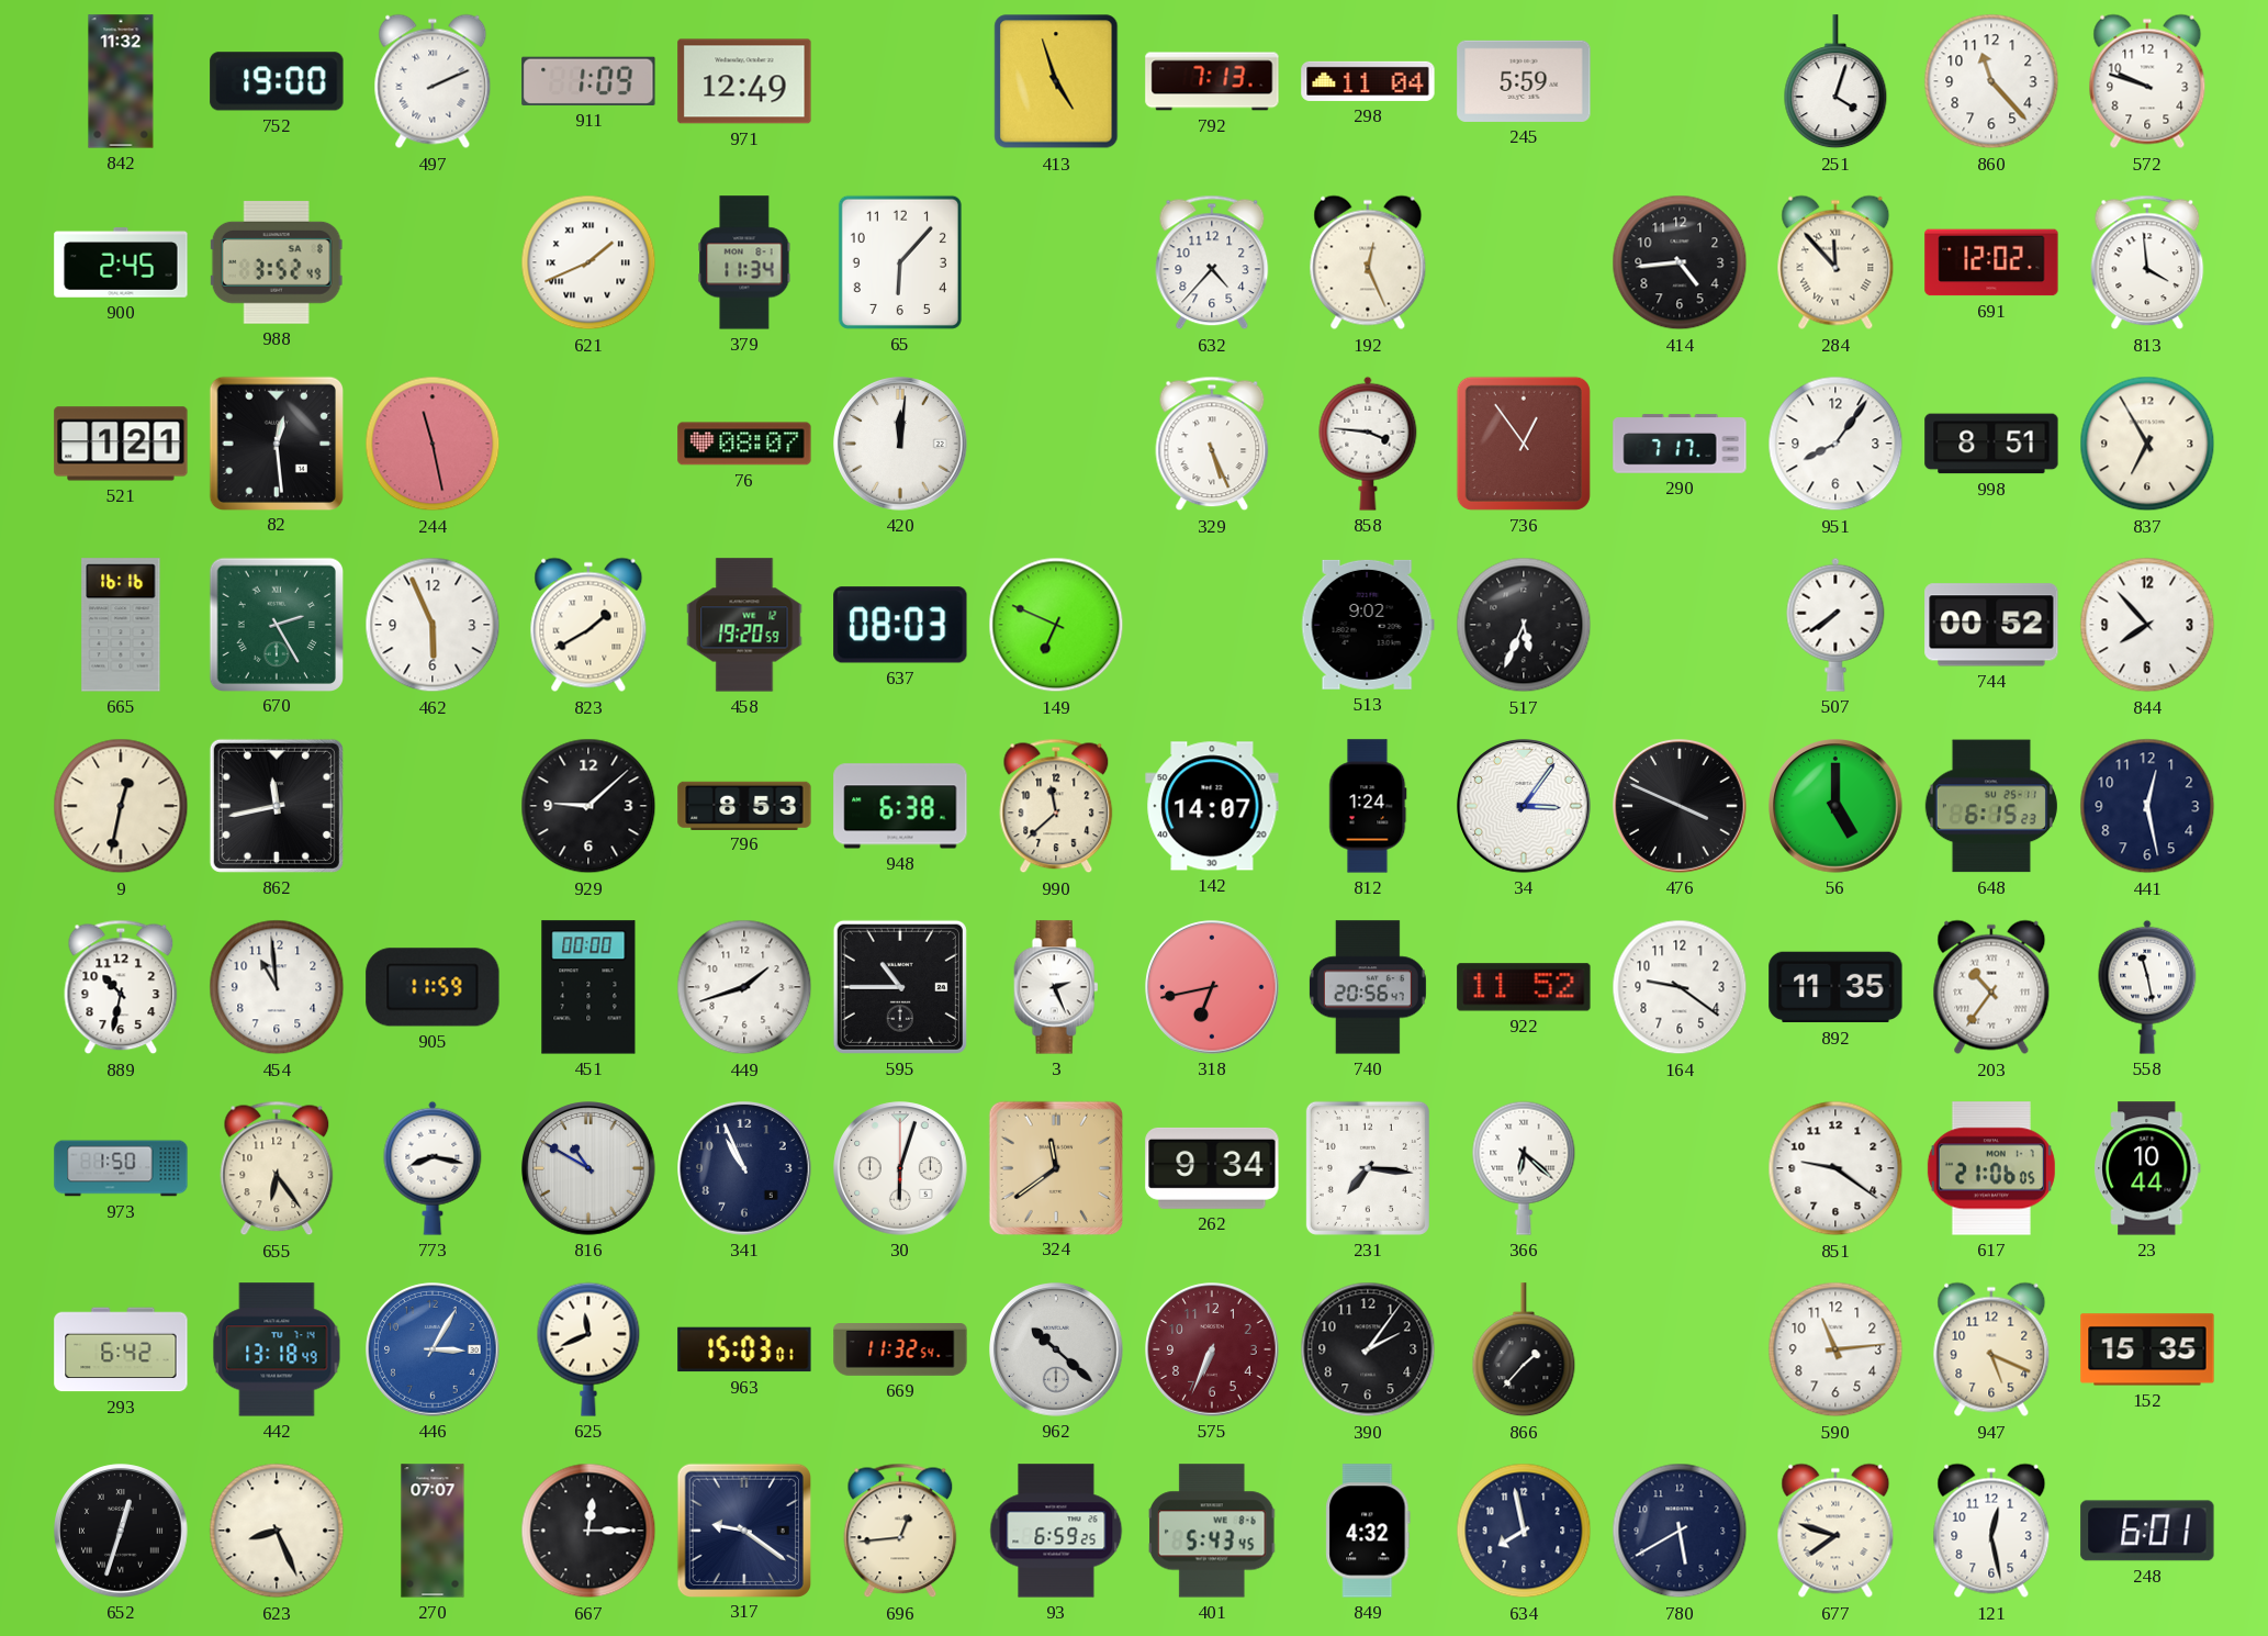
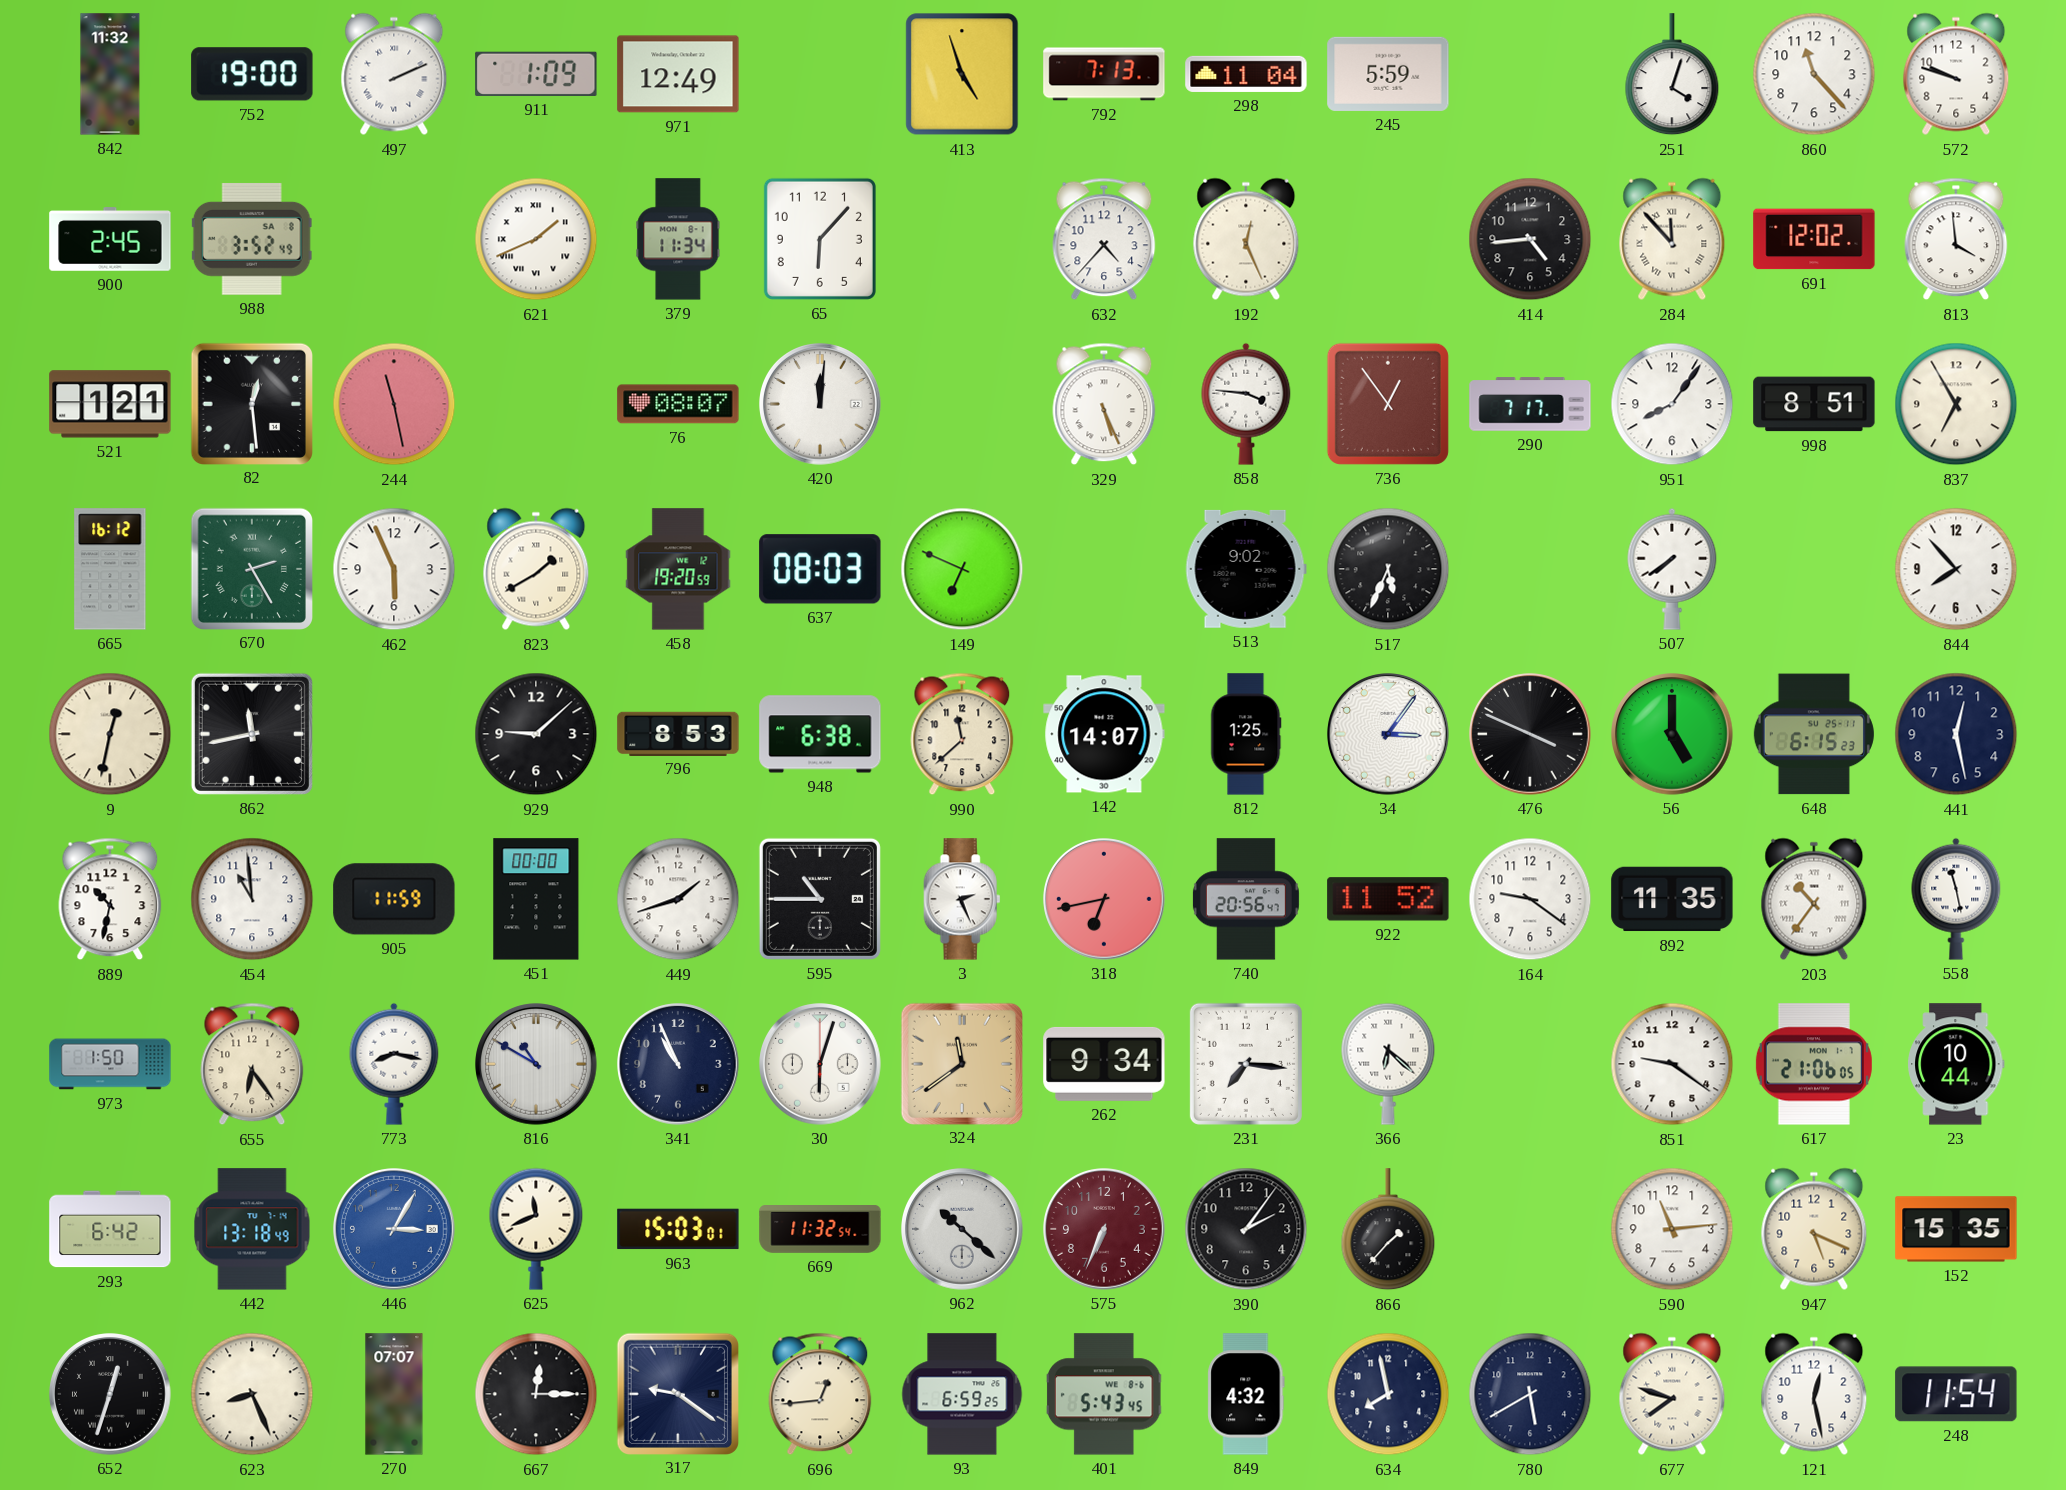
665: 16:16 -> 16:12
744: 00:52 -> none
812: 1:24 -> 1:25
248: 6:01 -> 11:54
